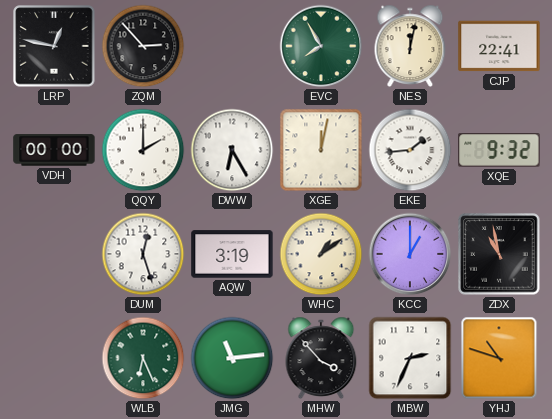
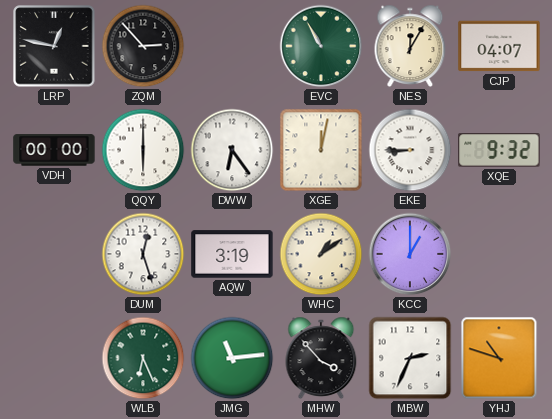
EVC: 7:55 -> 10:55
NES: 12:02 -> 12:05
CJP: 22:41 -> 04:07
QQY: 2:00 -> 6:00
DWW: 6:25 -> 6:24
EKE: 1:44 -> 8:45
ZDX: 10:58 -> none
